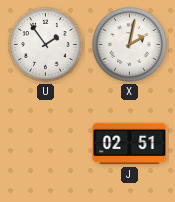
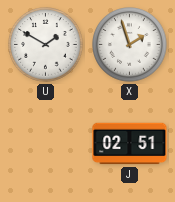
U: 1:54 -> 1:50
X: 2:02 -> 1:57
